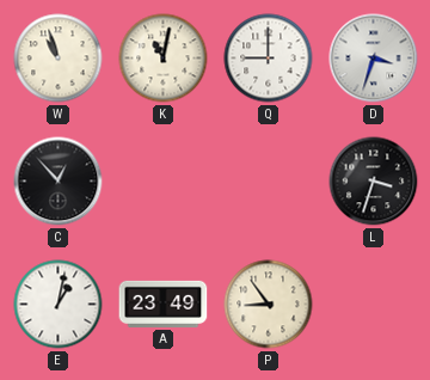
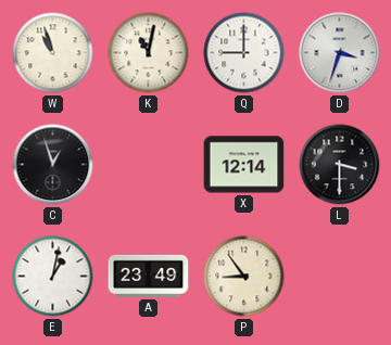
C: 12:53 -> 12:57
X: none -> 12:14
L: 3:33 -> 3:30
